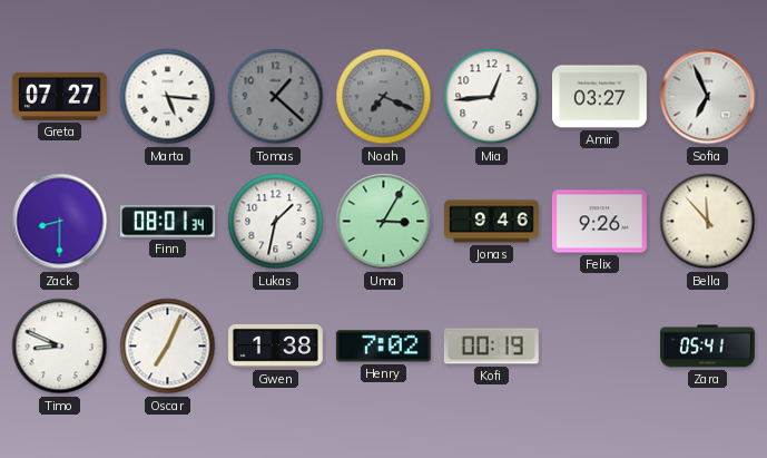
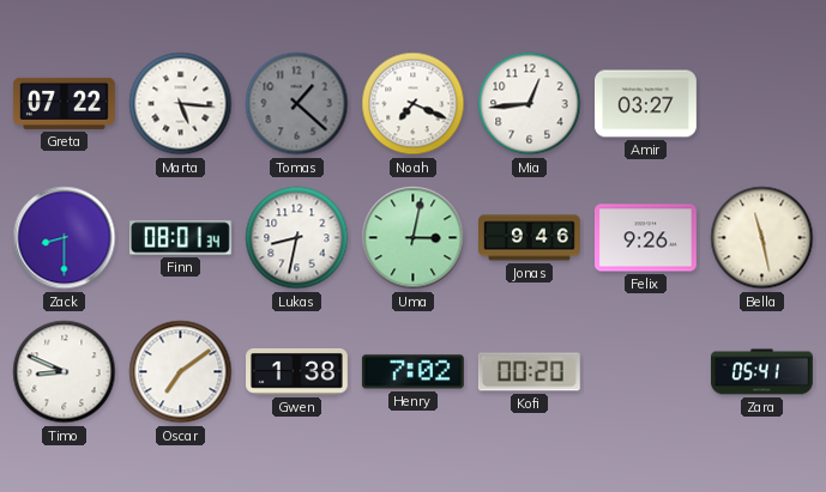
Greta: 07:27 -> 07:22
Noah dial: grey -> white
Sofia: 6:56 -> none
Lukas: 1:32 -> 8:32
Uma: 3:05 -> 3:02
Bella: 11:53 -> 11:28
Oscar: 7:04 -> 7:09
Kofi: 00:19 -> 00:20
